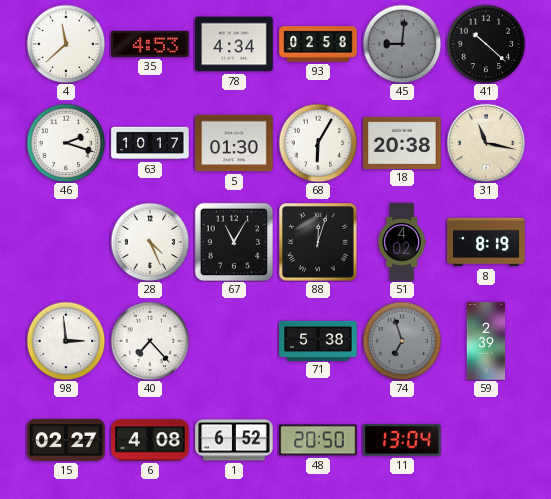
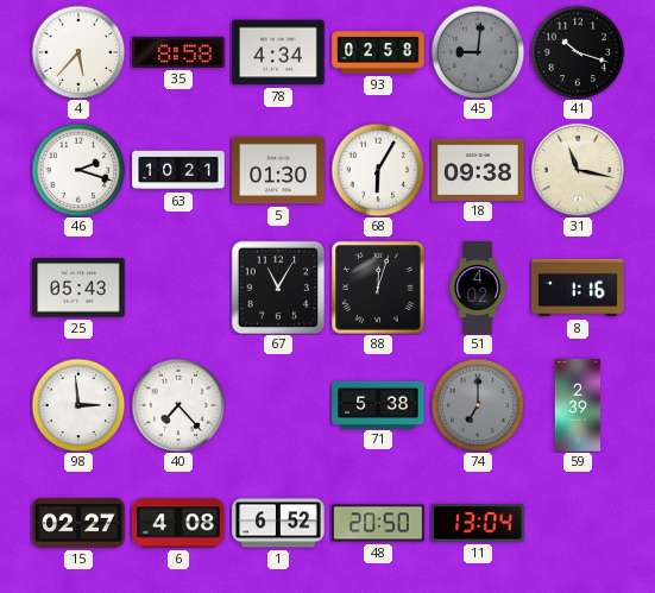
4: 11:38 -> 5:37
35: 4:53 -> 8:58
41: 10:22 -> 10:18
63: 10:17 -> 10:21
18: 20:38 -> 09:38
25: none -> 05:43
28: 4:26 -> none
8: 8:19 -> 1:16
74: 6:57 -> 7:00
